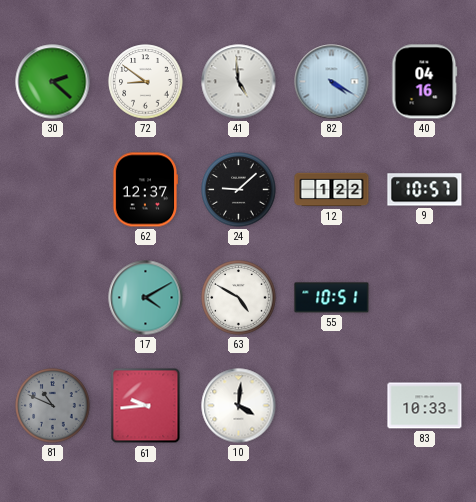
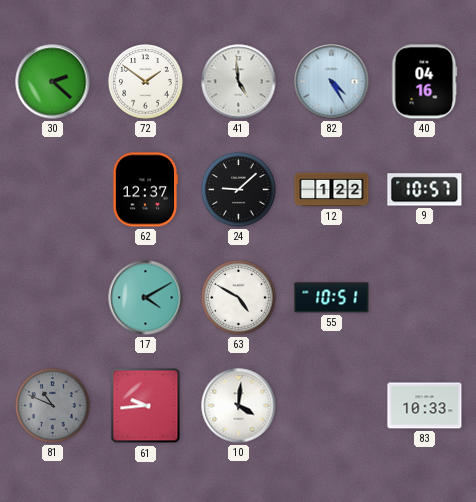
72: 8:51 -> 1:51
82: 4:20 -> 4:25
